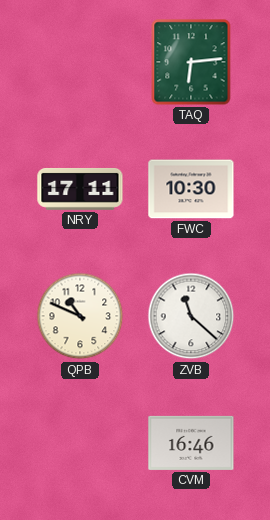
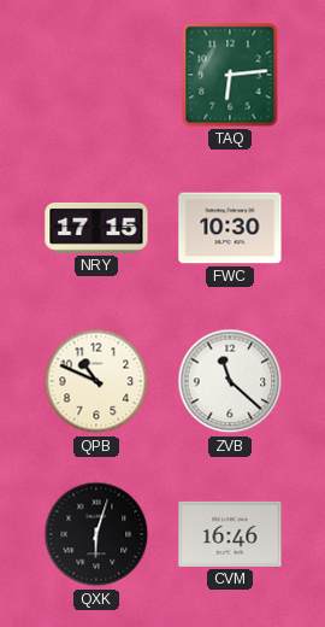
NRY: 17:11 -> 17:15
QXK: none -> 6:03
